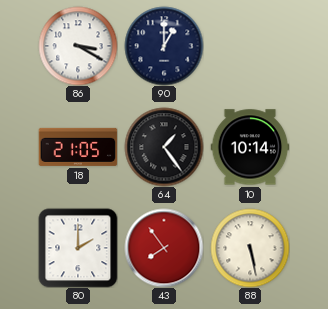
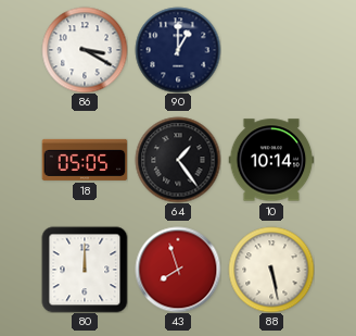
18: 21:05 -> 05:05
80: 2:00 -> 12:00
43: 7:54 -> 7:57
